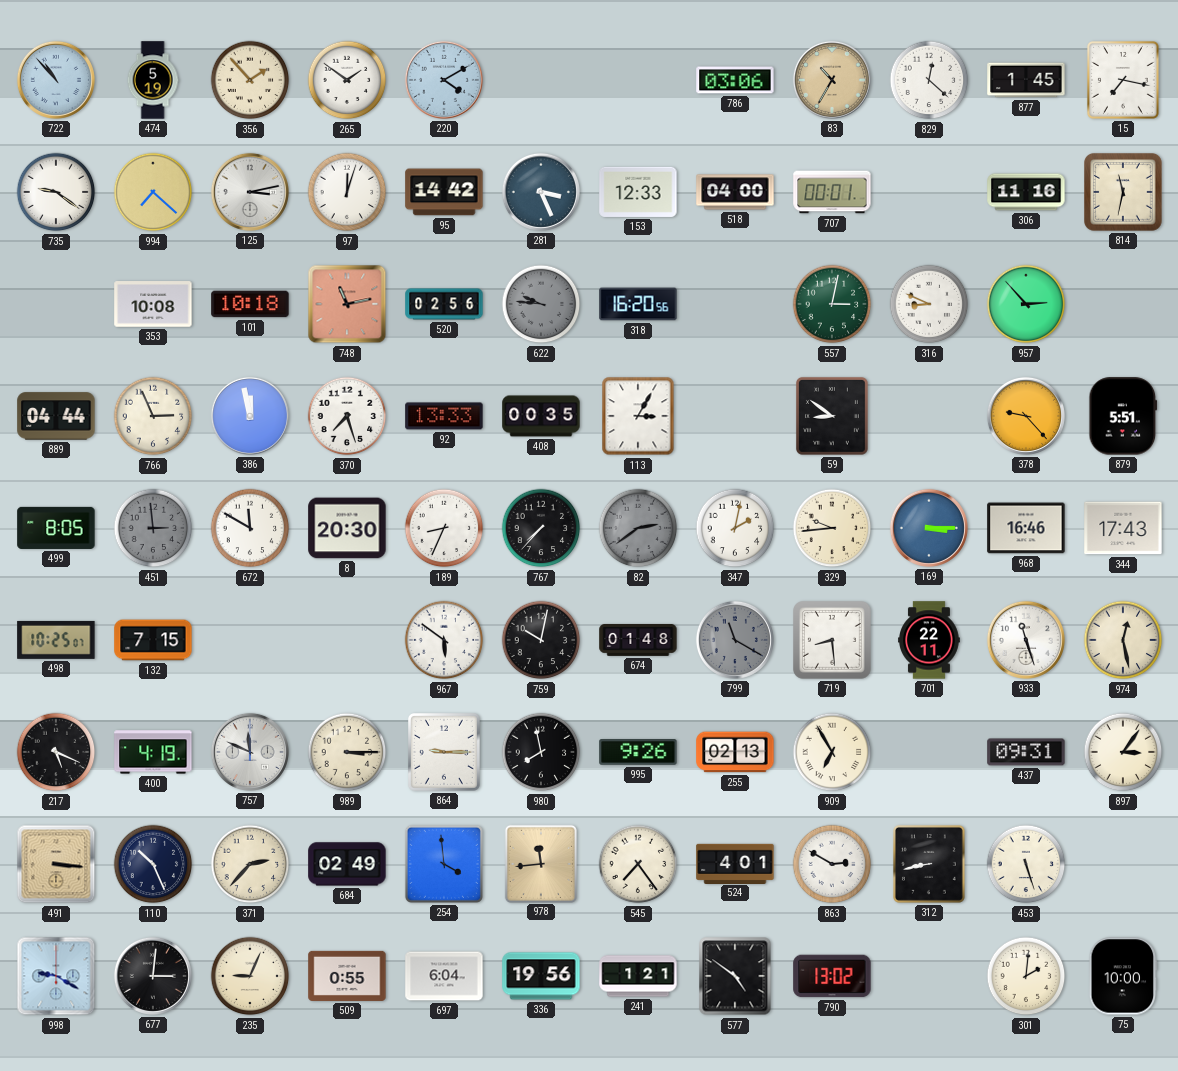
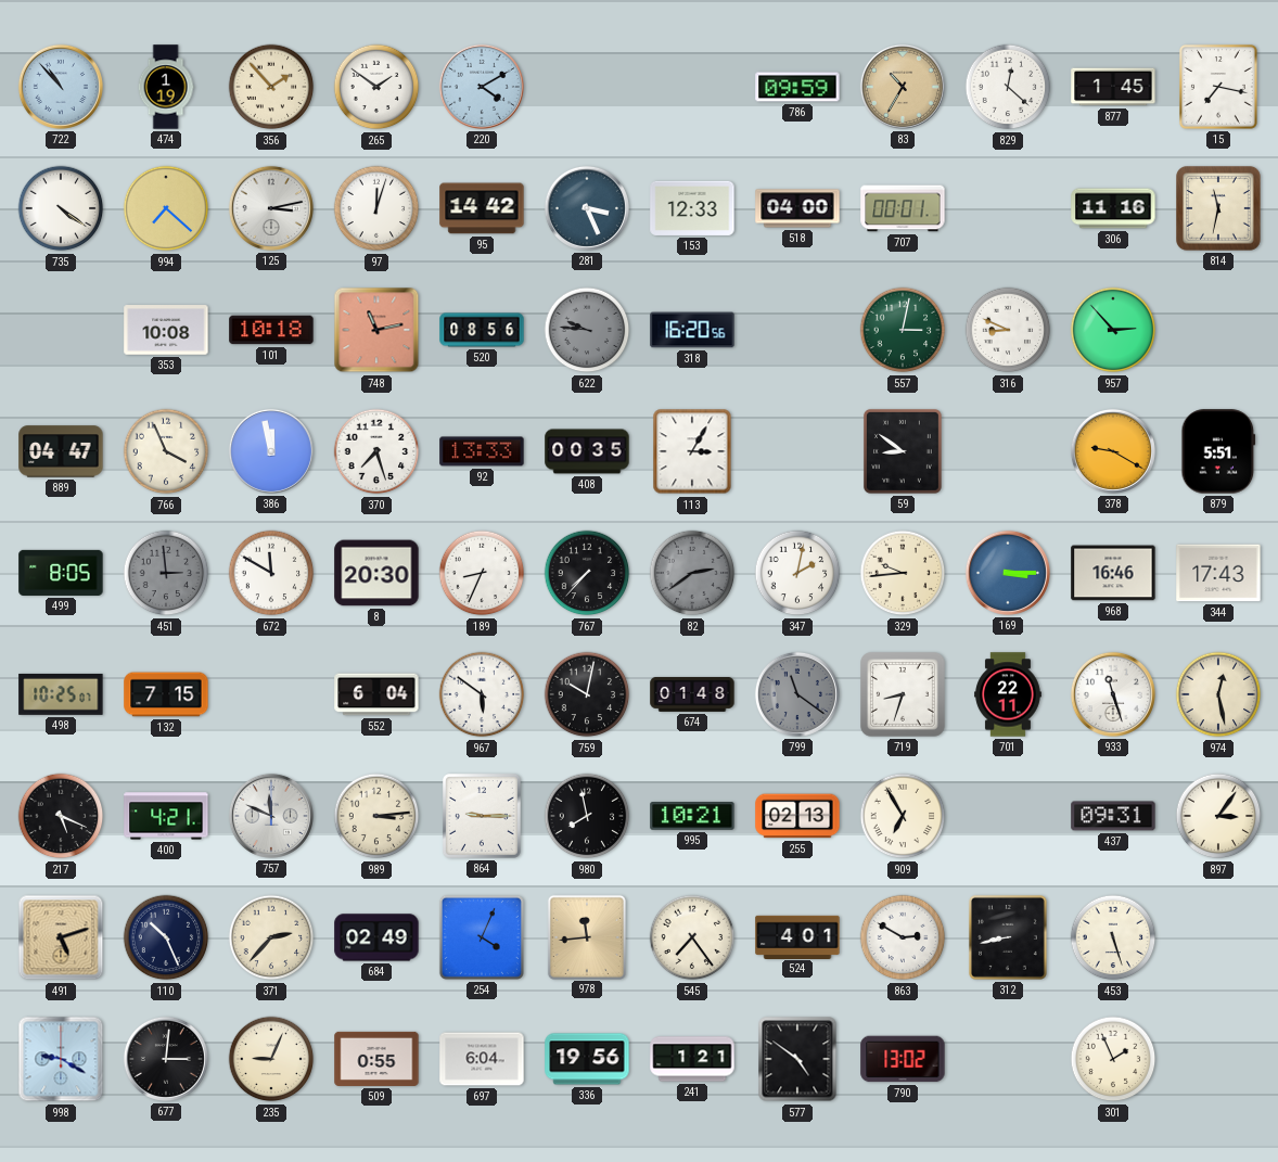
474: 5:19 -> 1:19
786: 03:06 -> 09:59
735: 9:21 -> 4:21
520: 02:56 -> 08:56
889: 04:44 -> 04:47
766: 2:56 -> 3:56
378: 9:23 -> 9:20
552: none -> 6:04
799: 11:20 -> 11:21
719: 8:29 -> 8:33
400: 4:19 -> 4:21
989: 3:15 -> 3:14
995: 9:26 -> 10:21
491: 3:16 -> 5:12
254: 3:59 -> 4:04
301: 2:01 -> 1:56
75: 10:00 -> none
